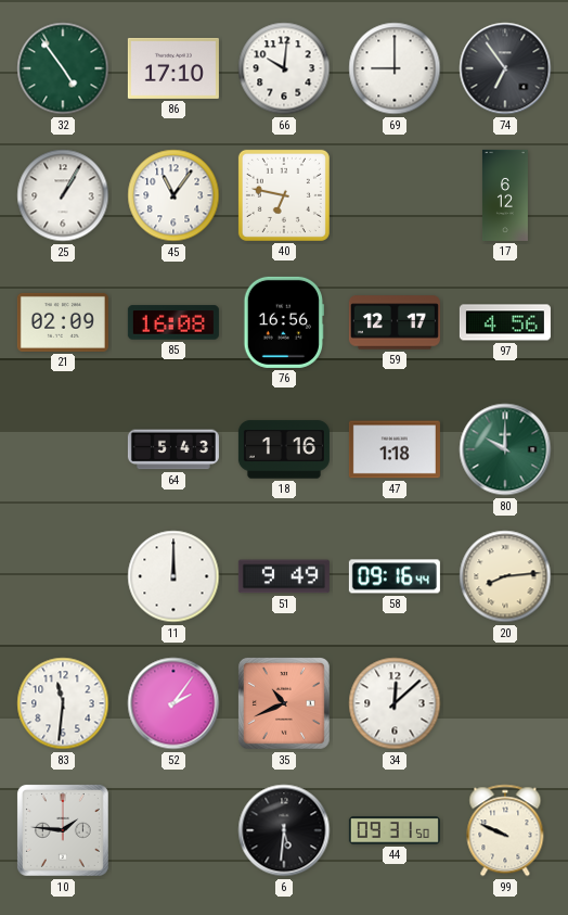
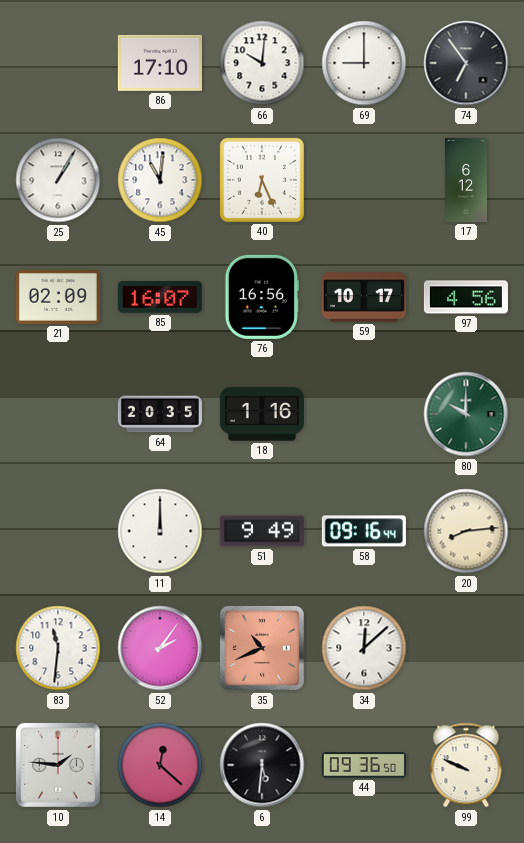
32: 4:54 -> none
45: 11:06 -> 11:01
40: 6:47 -> 6:26
85: 16:08 -> 16:07
59: 12:17 -> 10:17
64: 5:43 -> 20:35
47: 1:18 -> none
14: none -> 12:22
44: 09:31 -> 09:36
